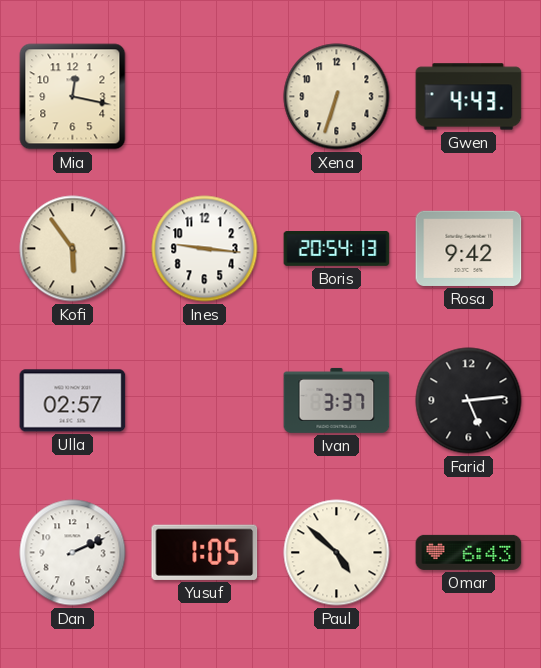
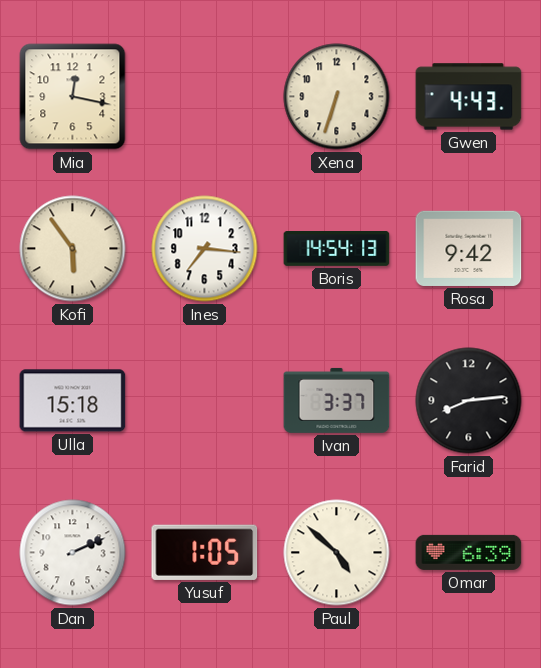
Ines: 9:16 -> 7:16
Boris: 20:54 -> 14:54
Ulla: 02:57 -> 15:18
Farid: 5:14 -> 8:14
Omar: 6:43 -> 6:39
